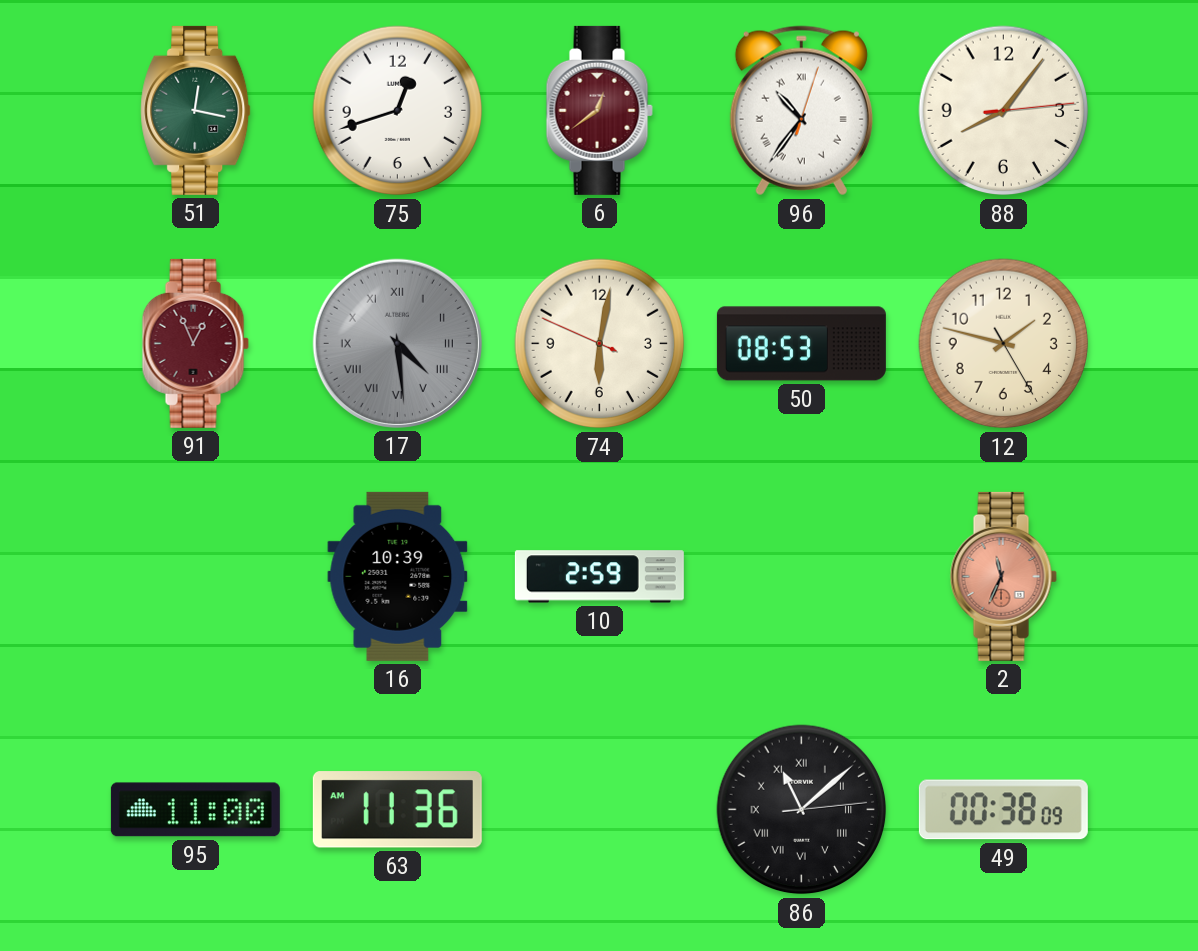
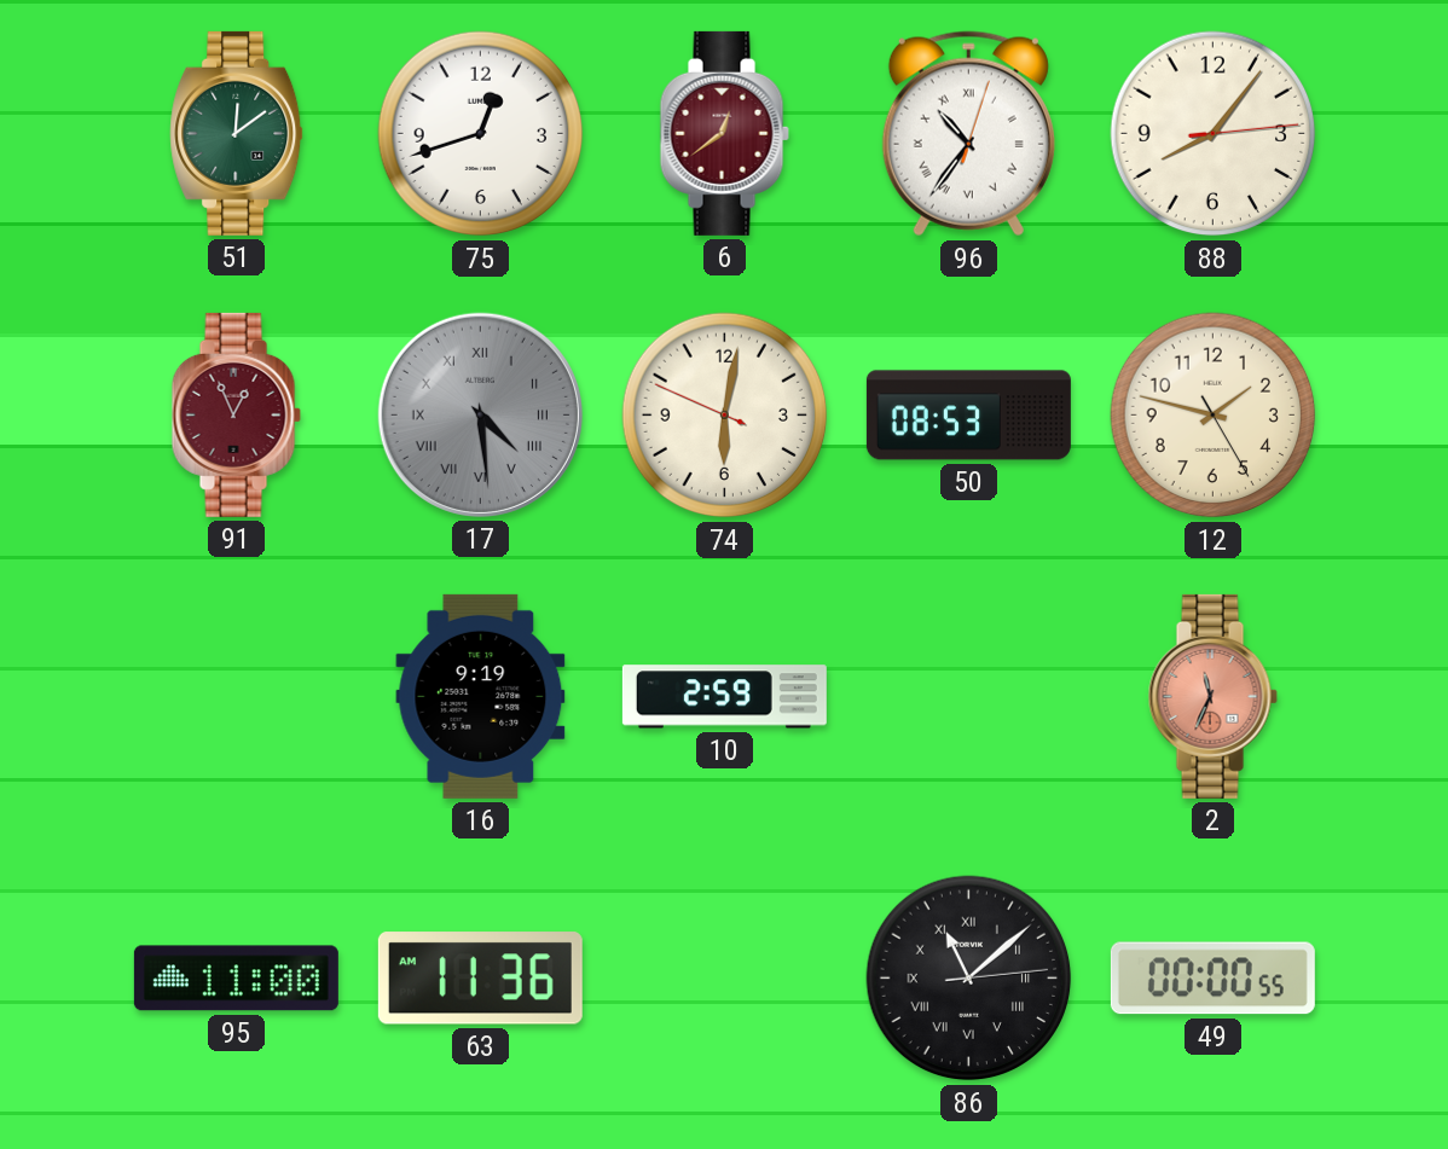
51: 12:17 -> 12:09
16: 10:39 -> 9:19
49: 00:38 -> 00:00
